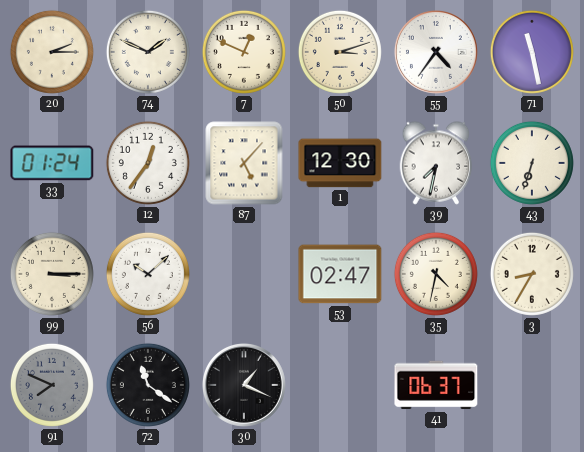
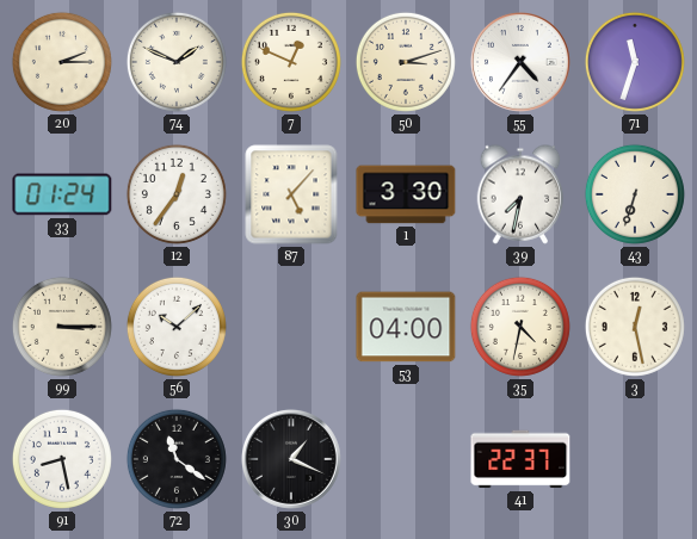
71: 11:28 -> 11:33
1: 12:30 -> 3:30
53: 02:47 -> 04:00
3: 8:35 -> 12:28
91: 7:49 -> 8:28
91 dial: grey -> white
41: 06:37 -> 22:37
